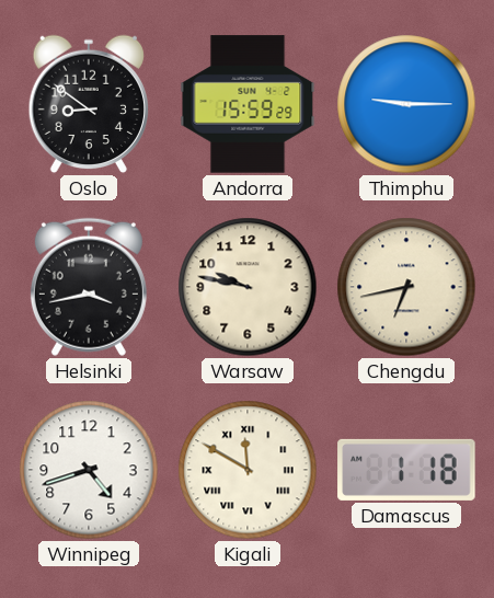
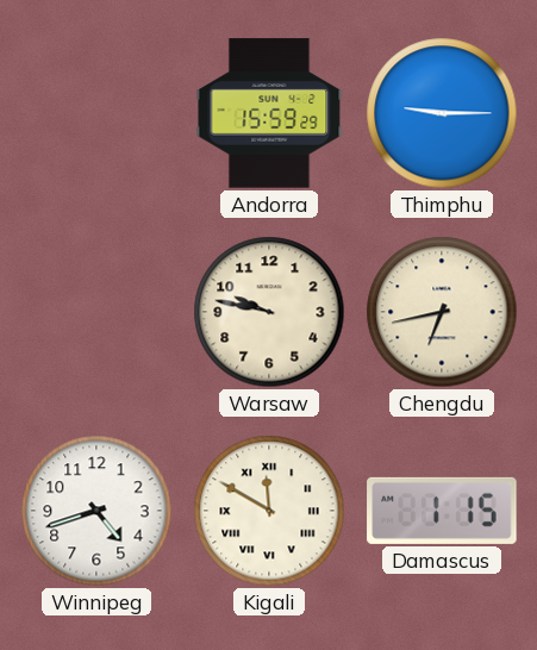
Oslo: 8:51 -> none
Helsinki: 3:43 -> none
Damascus: 1:18 -> 1:15
